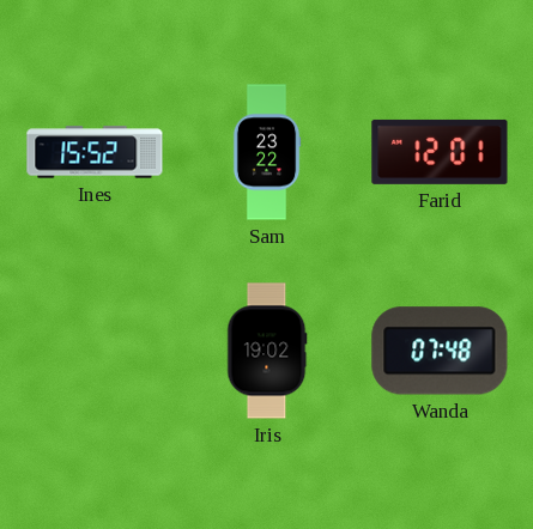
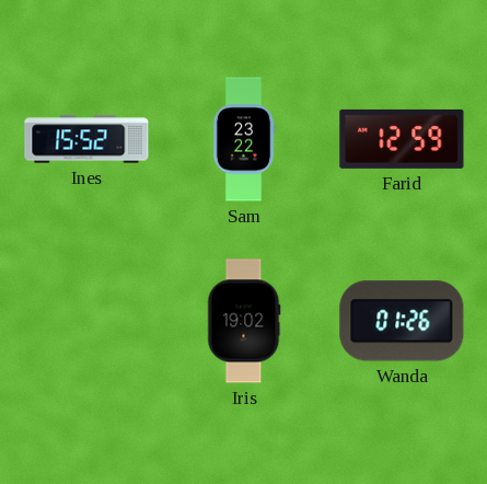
Farid: 12:01 -> 12:59
Wanda: 07:48 -> 01:26
